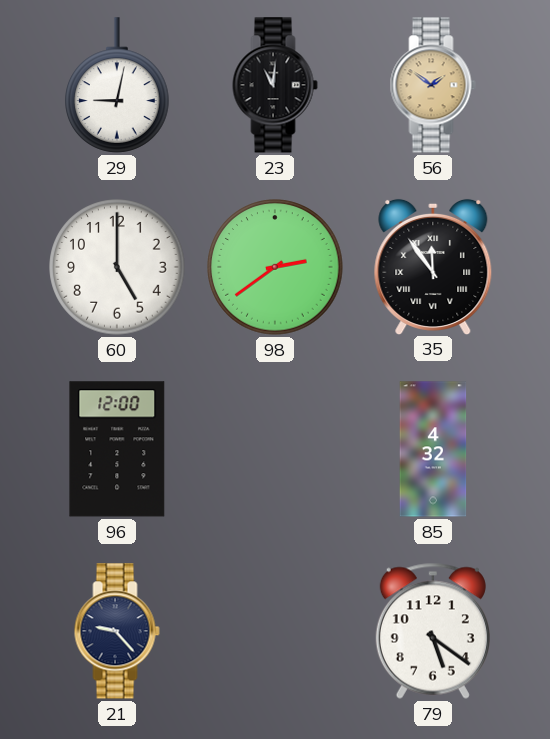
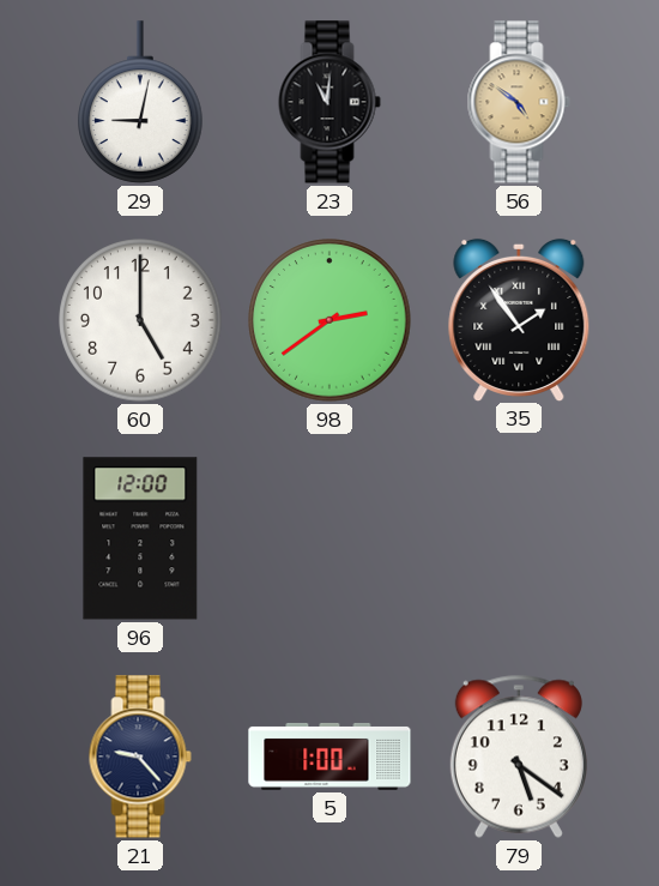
56: 1:51 -> 4:51
35: 11:54 -> 1:54
85: 4:32 -> none
5: none -> 1:00
